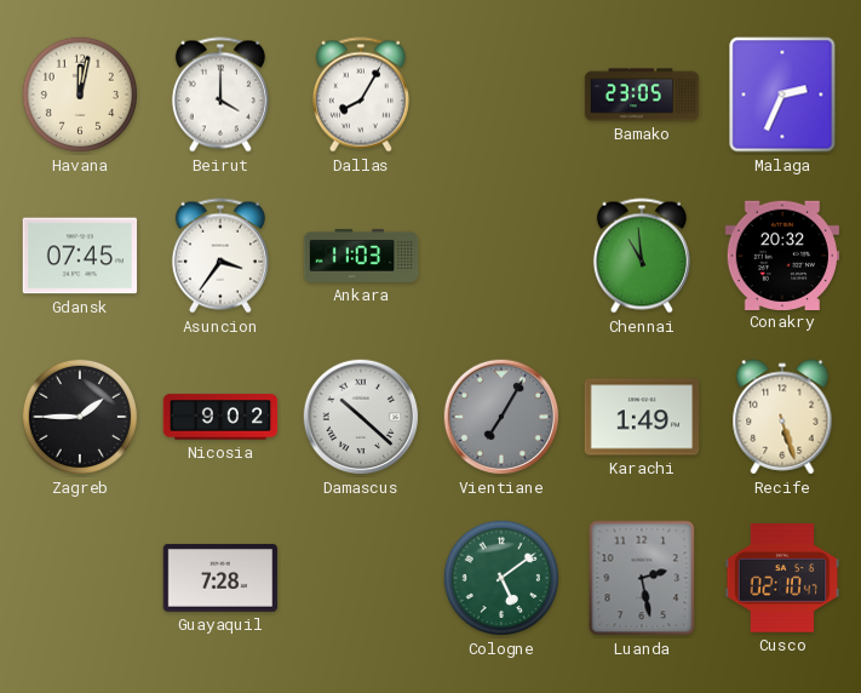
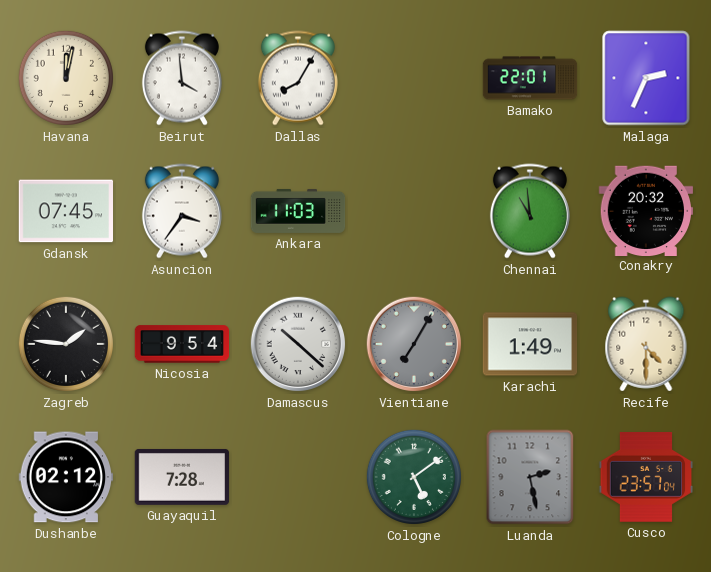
Beirut: 4:00 -> 3:59
Bamako: 23:05 -> 22:01
Zagreb: 1:45 -> 1:46
Nicosia: 9:02 -> 9:54
Recife: 5:27 -> 4:30
Dushanbe: none -> 02:12
Cusco: 02:10 -> 23:57
